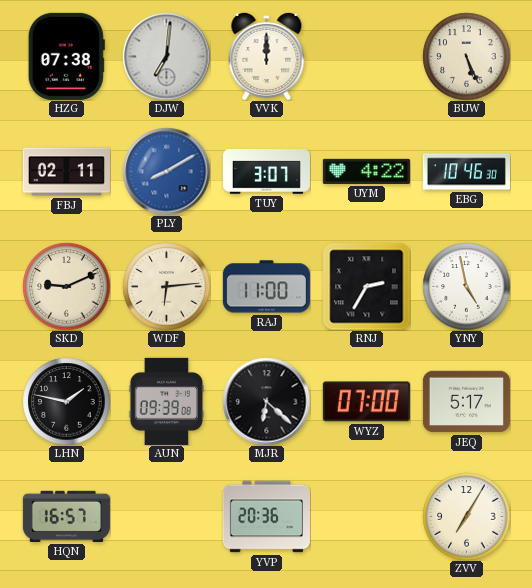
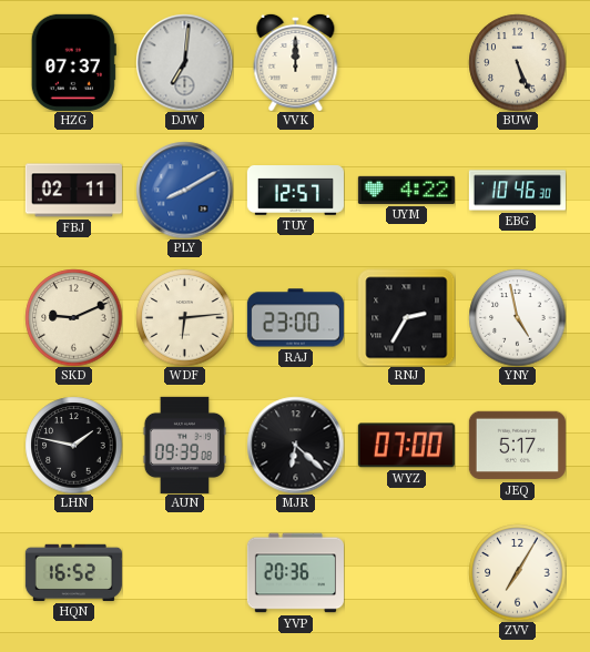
HZG: 07:38 -> 07:37
TUY: 3:07 -> 12:57
RAJ: 11:00 -> 23:00
HQN: 16:57 -> 16:52
